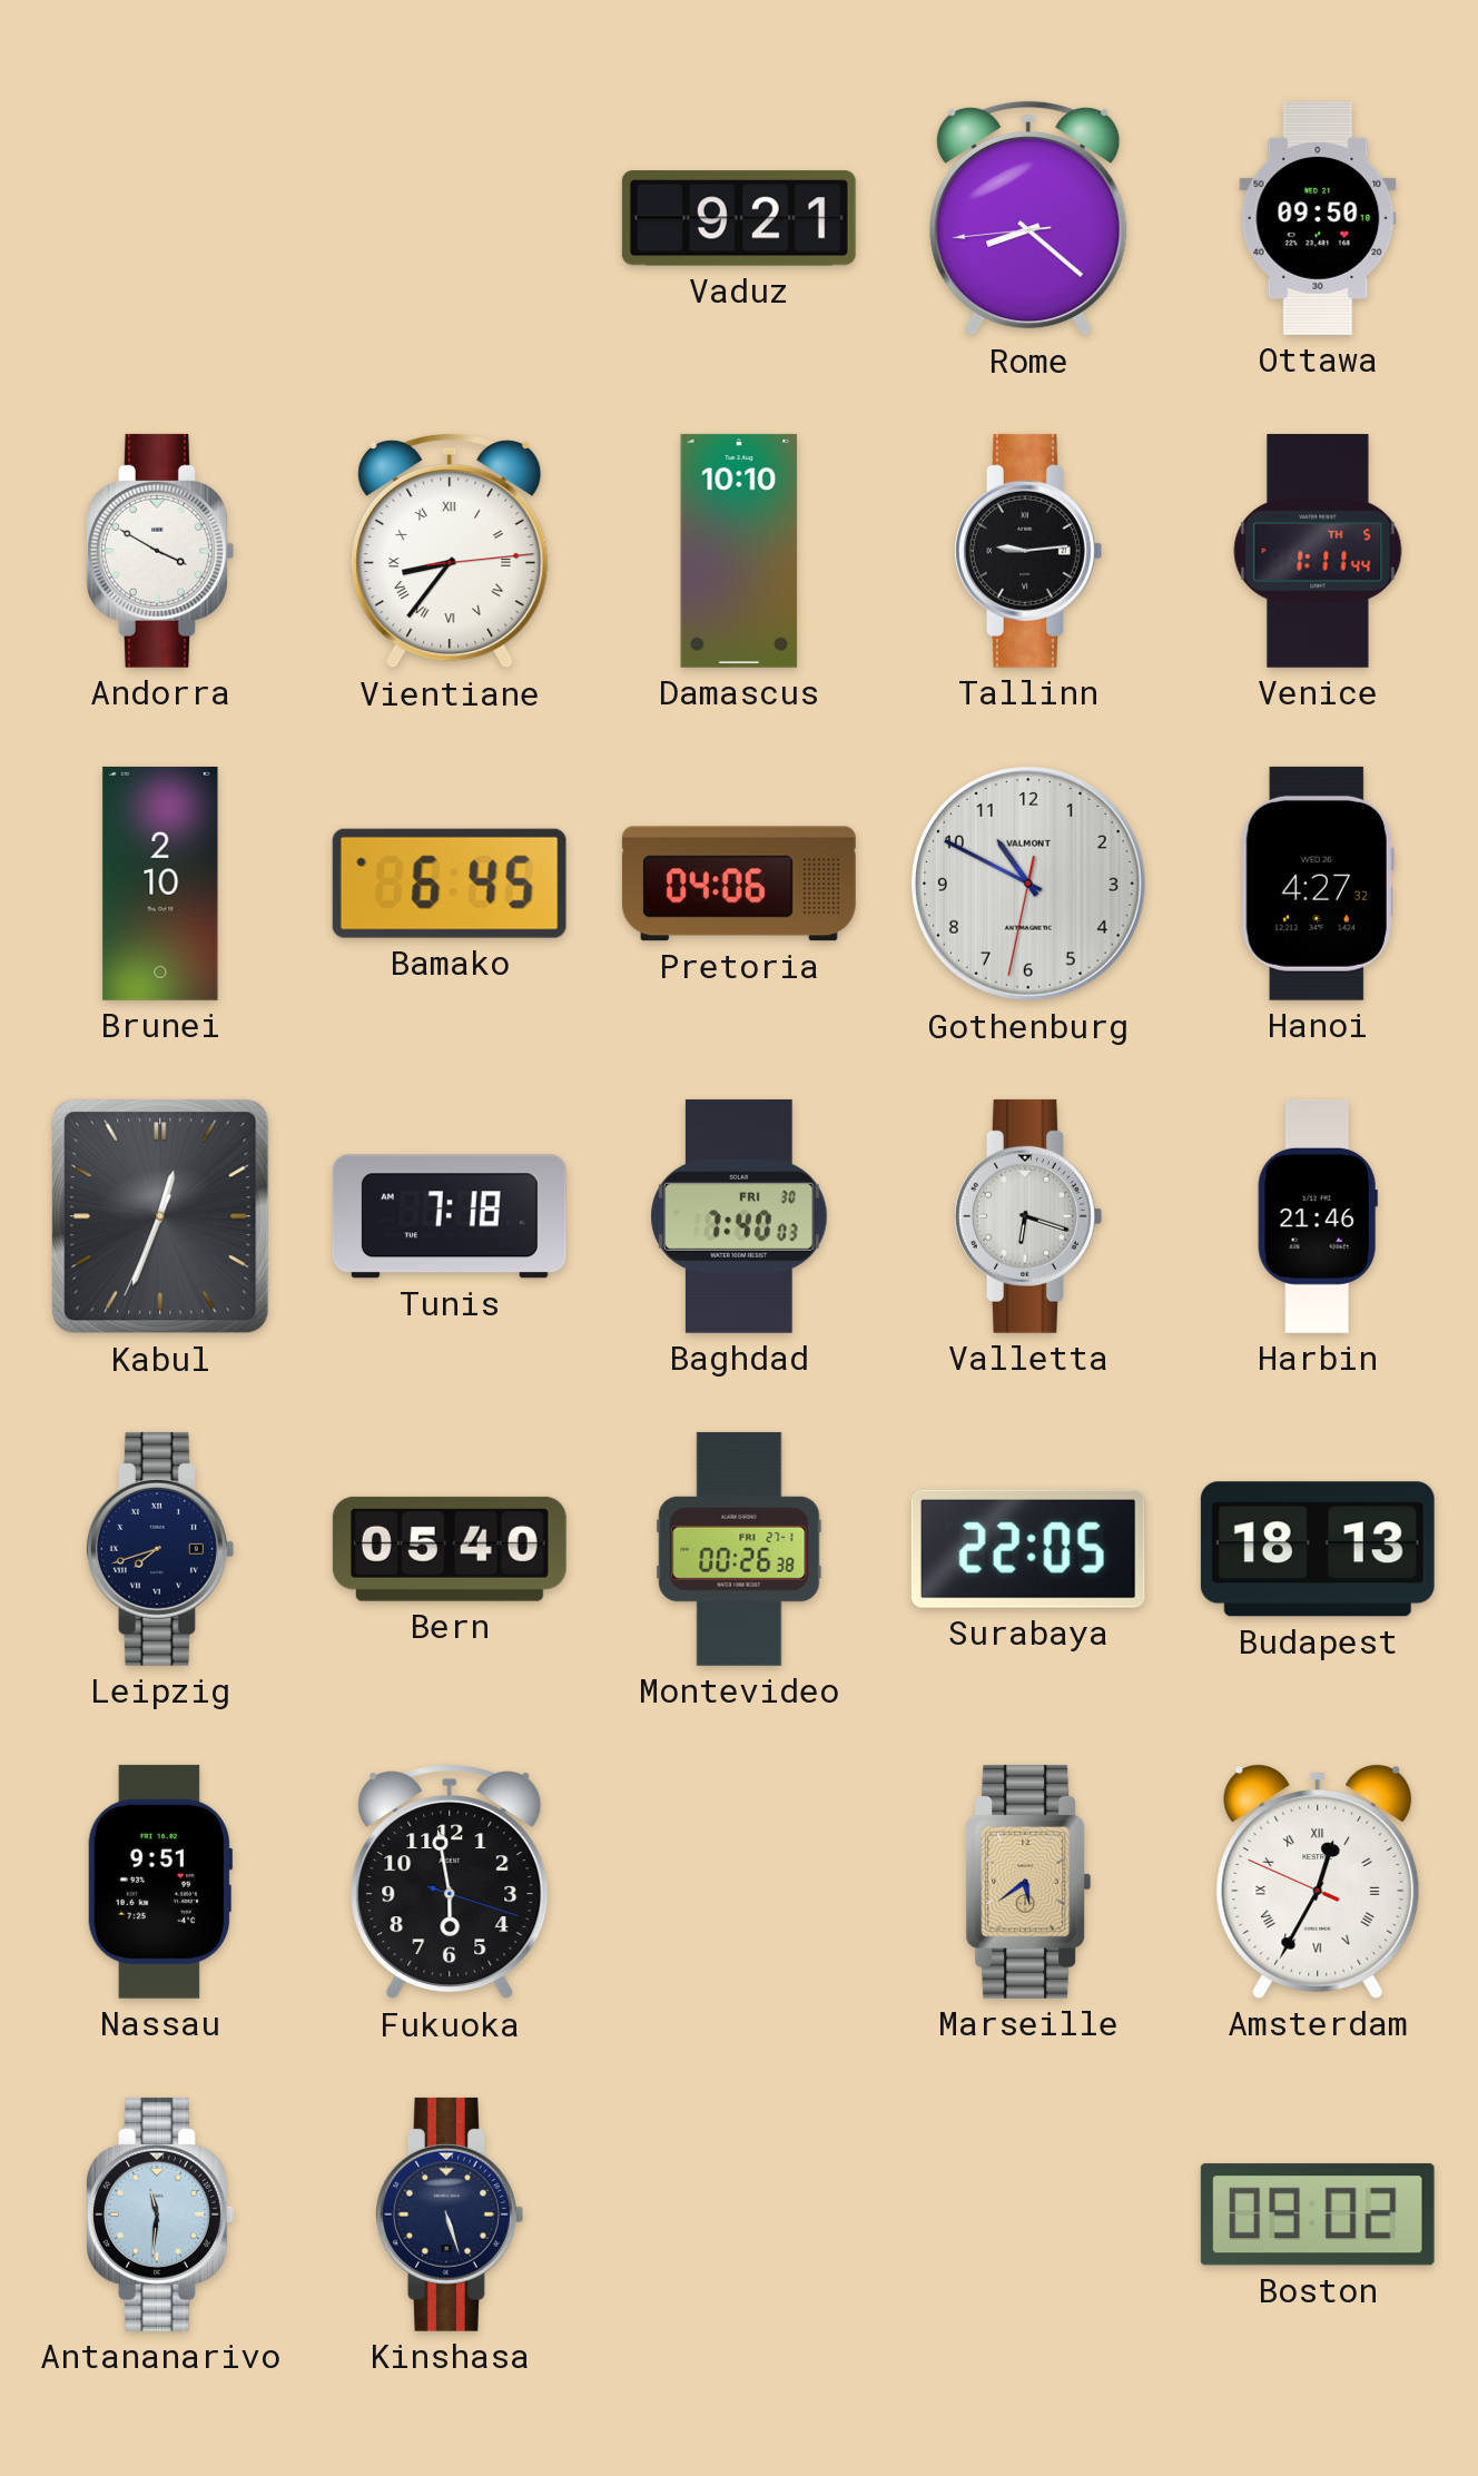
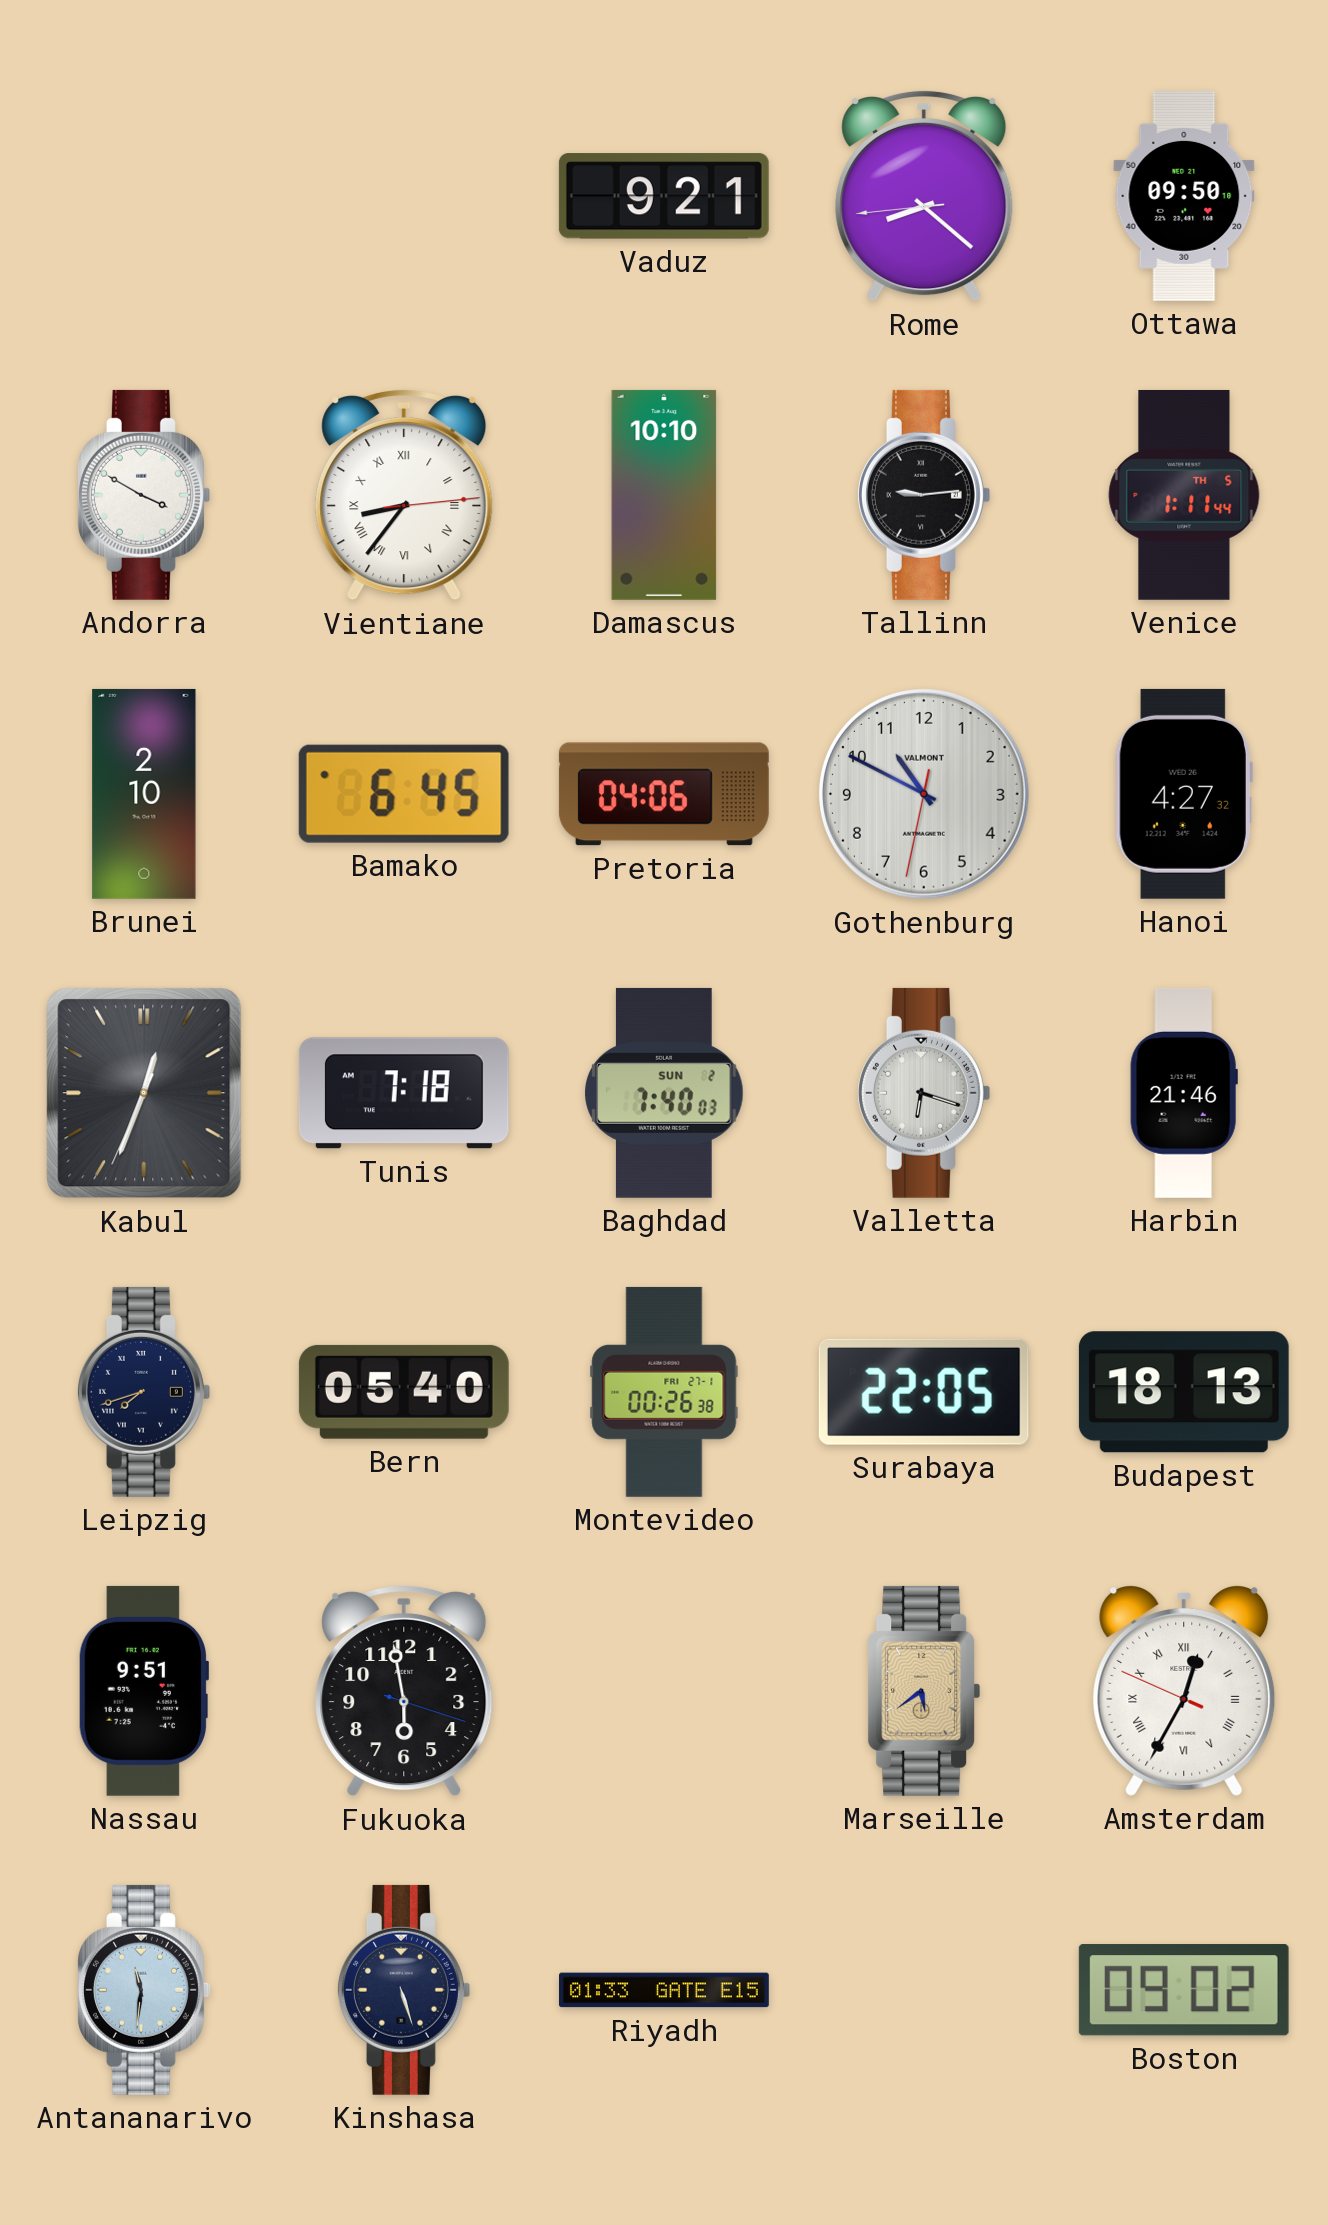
Baghdad date: FRI 30 -> SUN 2
Riyadh: none -> 01:33
